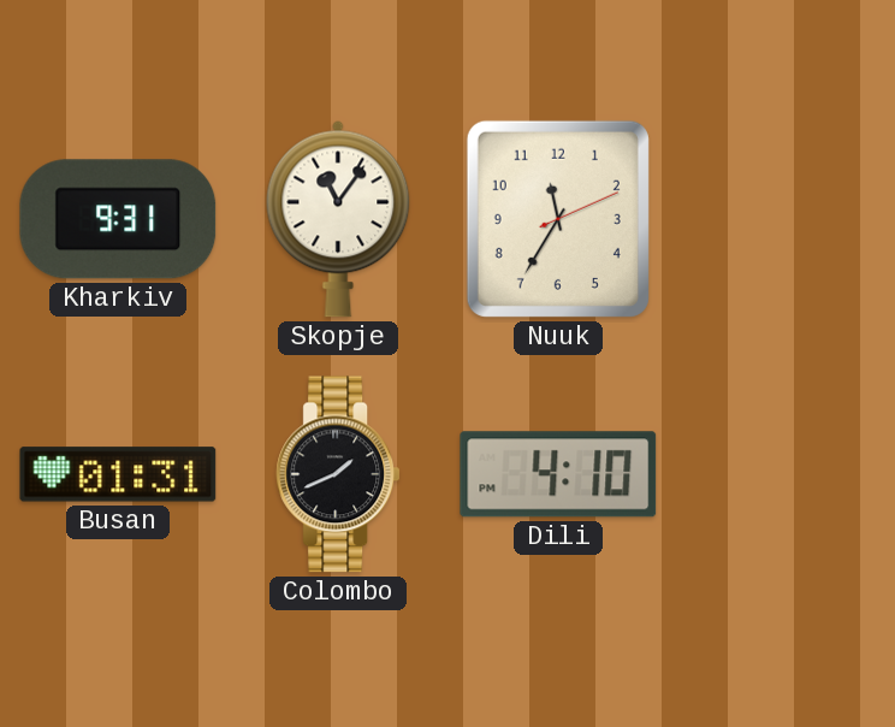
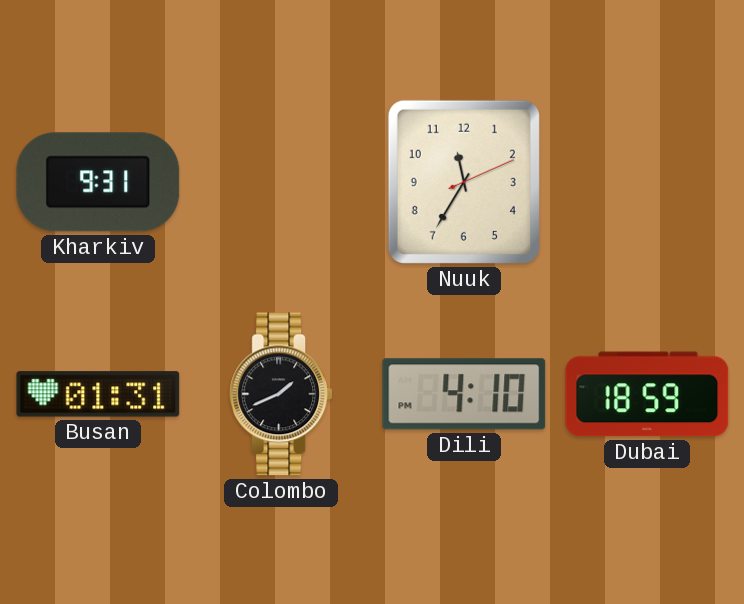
Skopje: 11:06 -> none
Dubai: none -> 18:59
